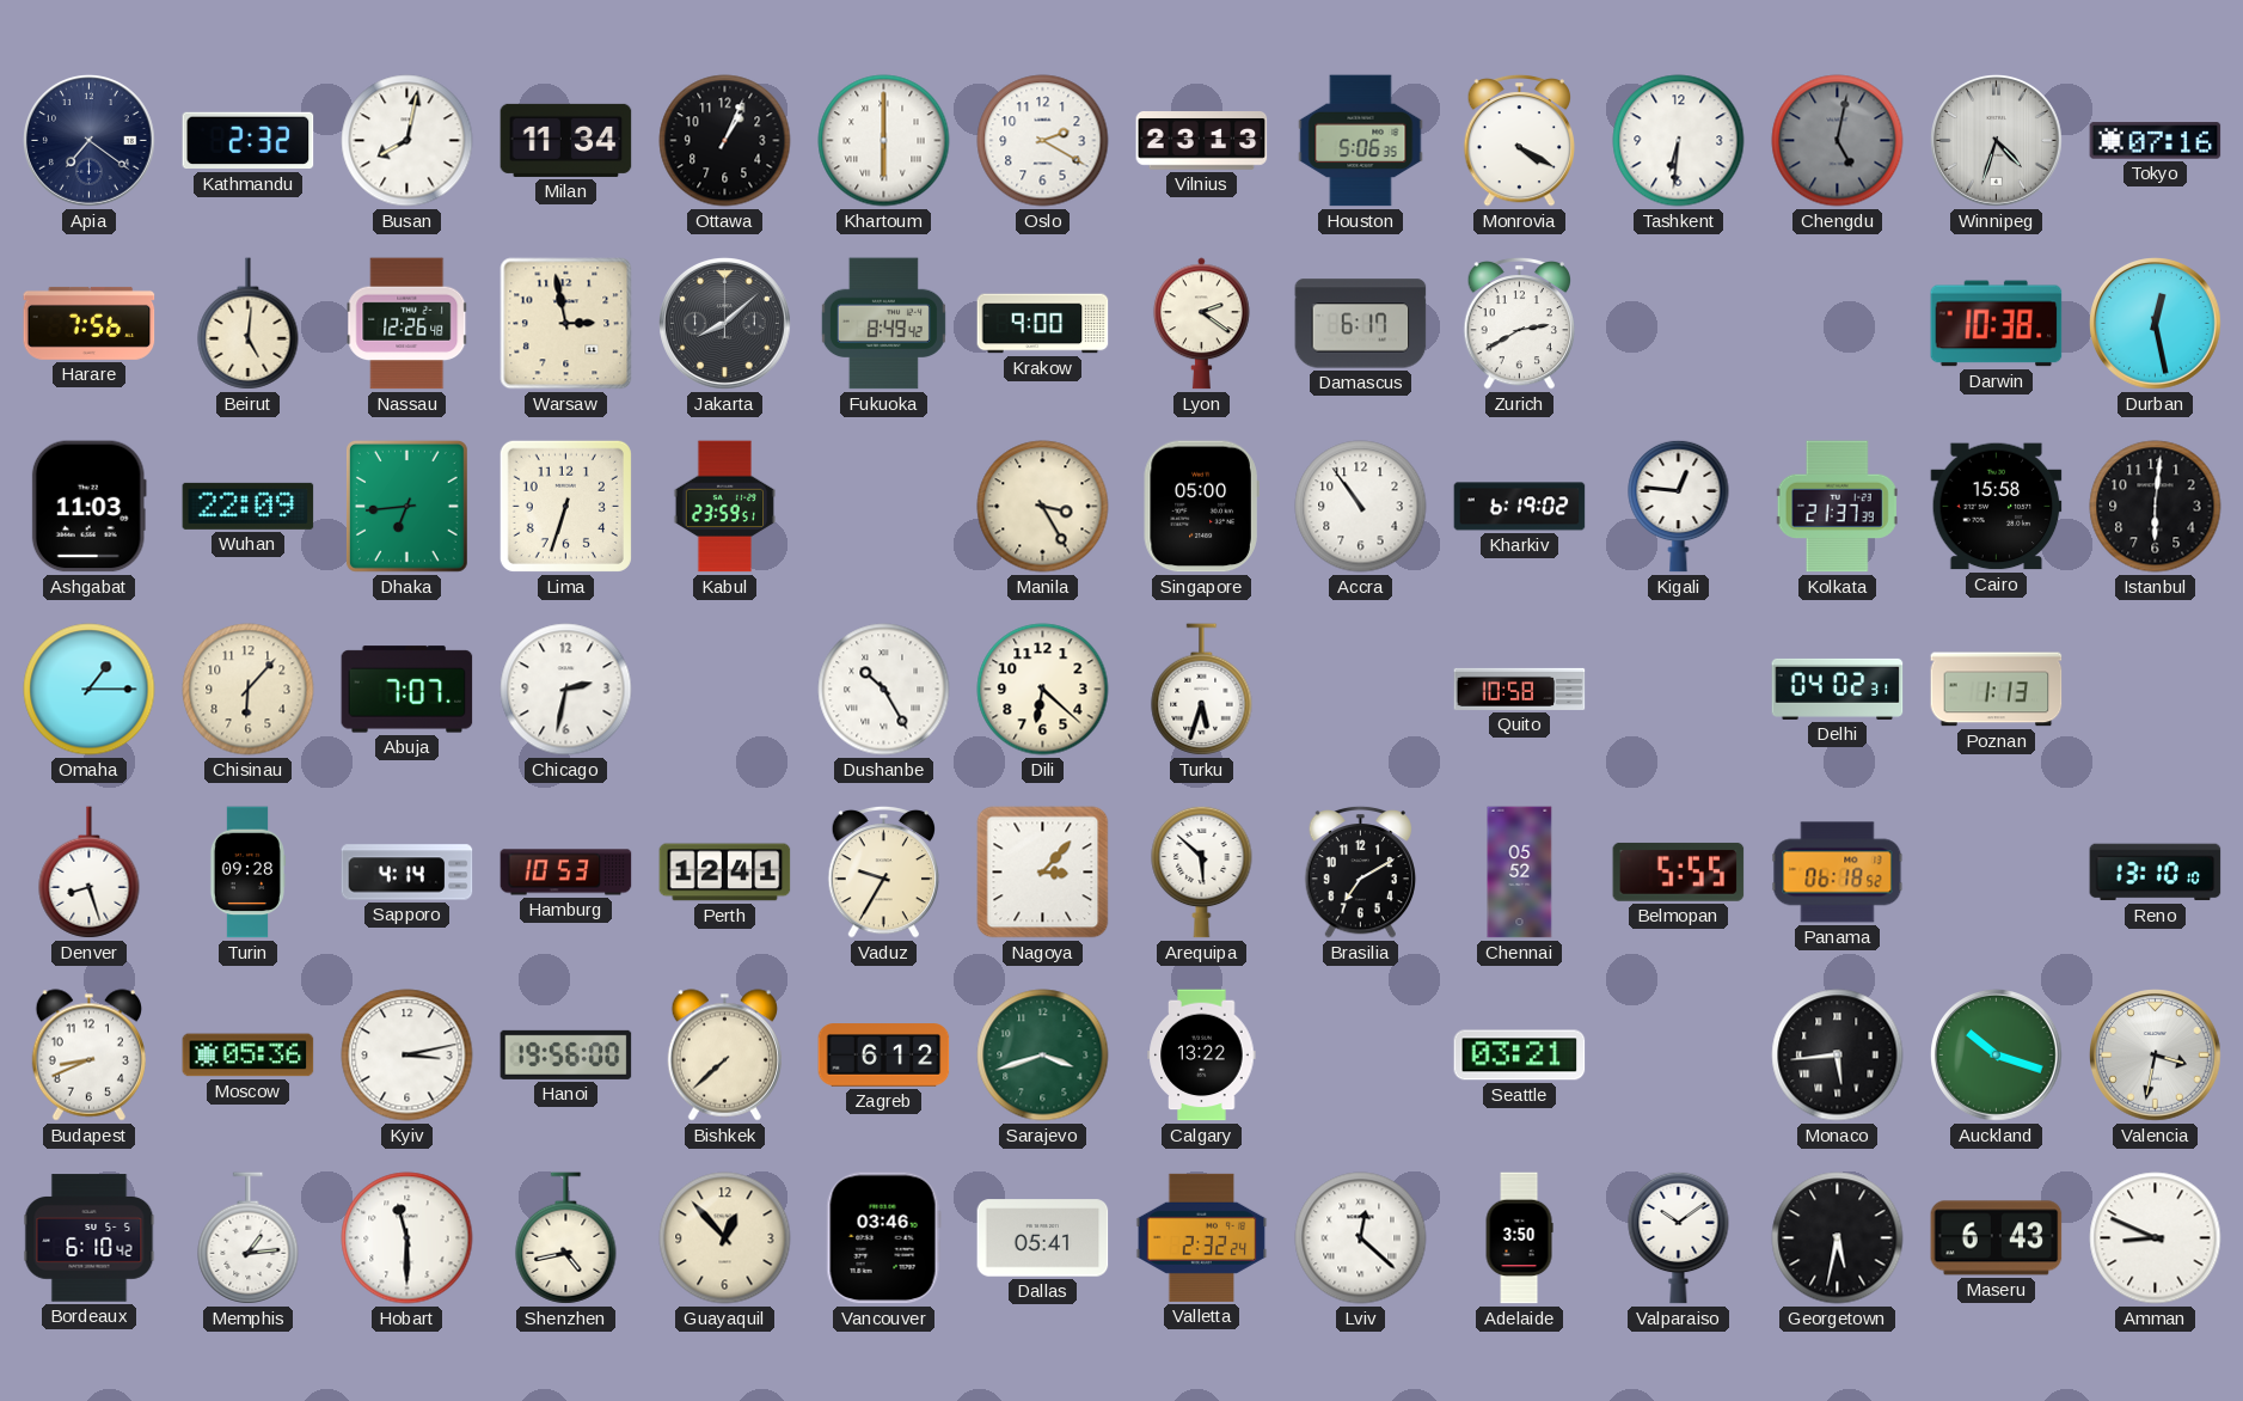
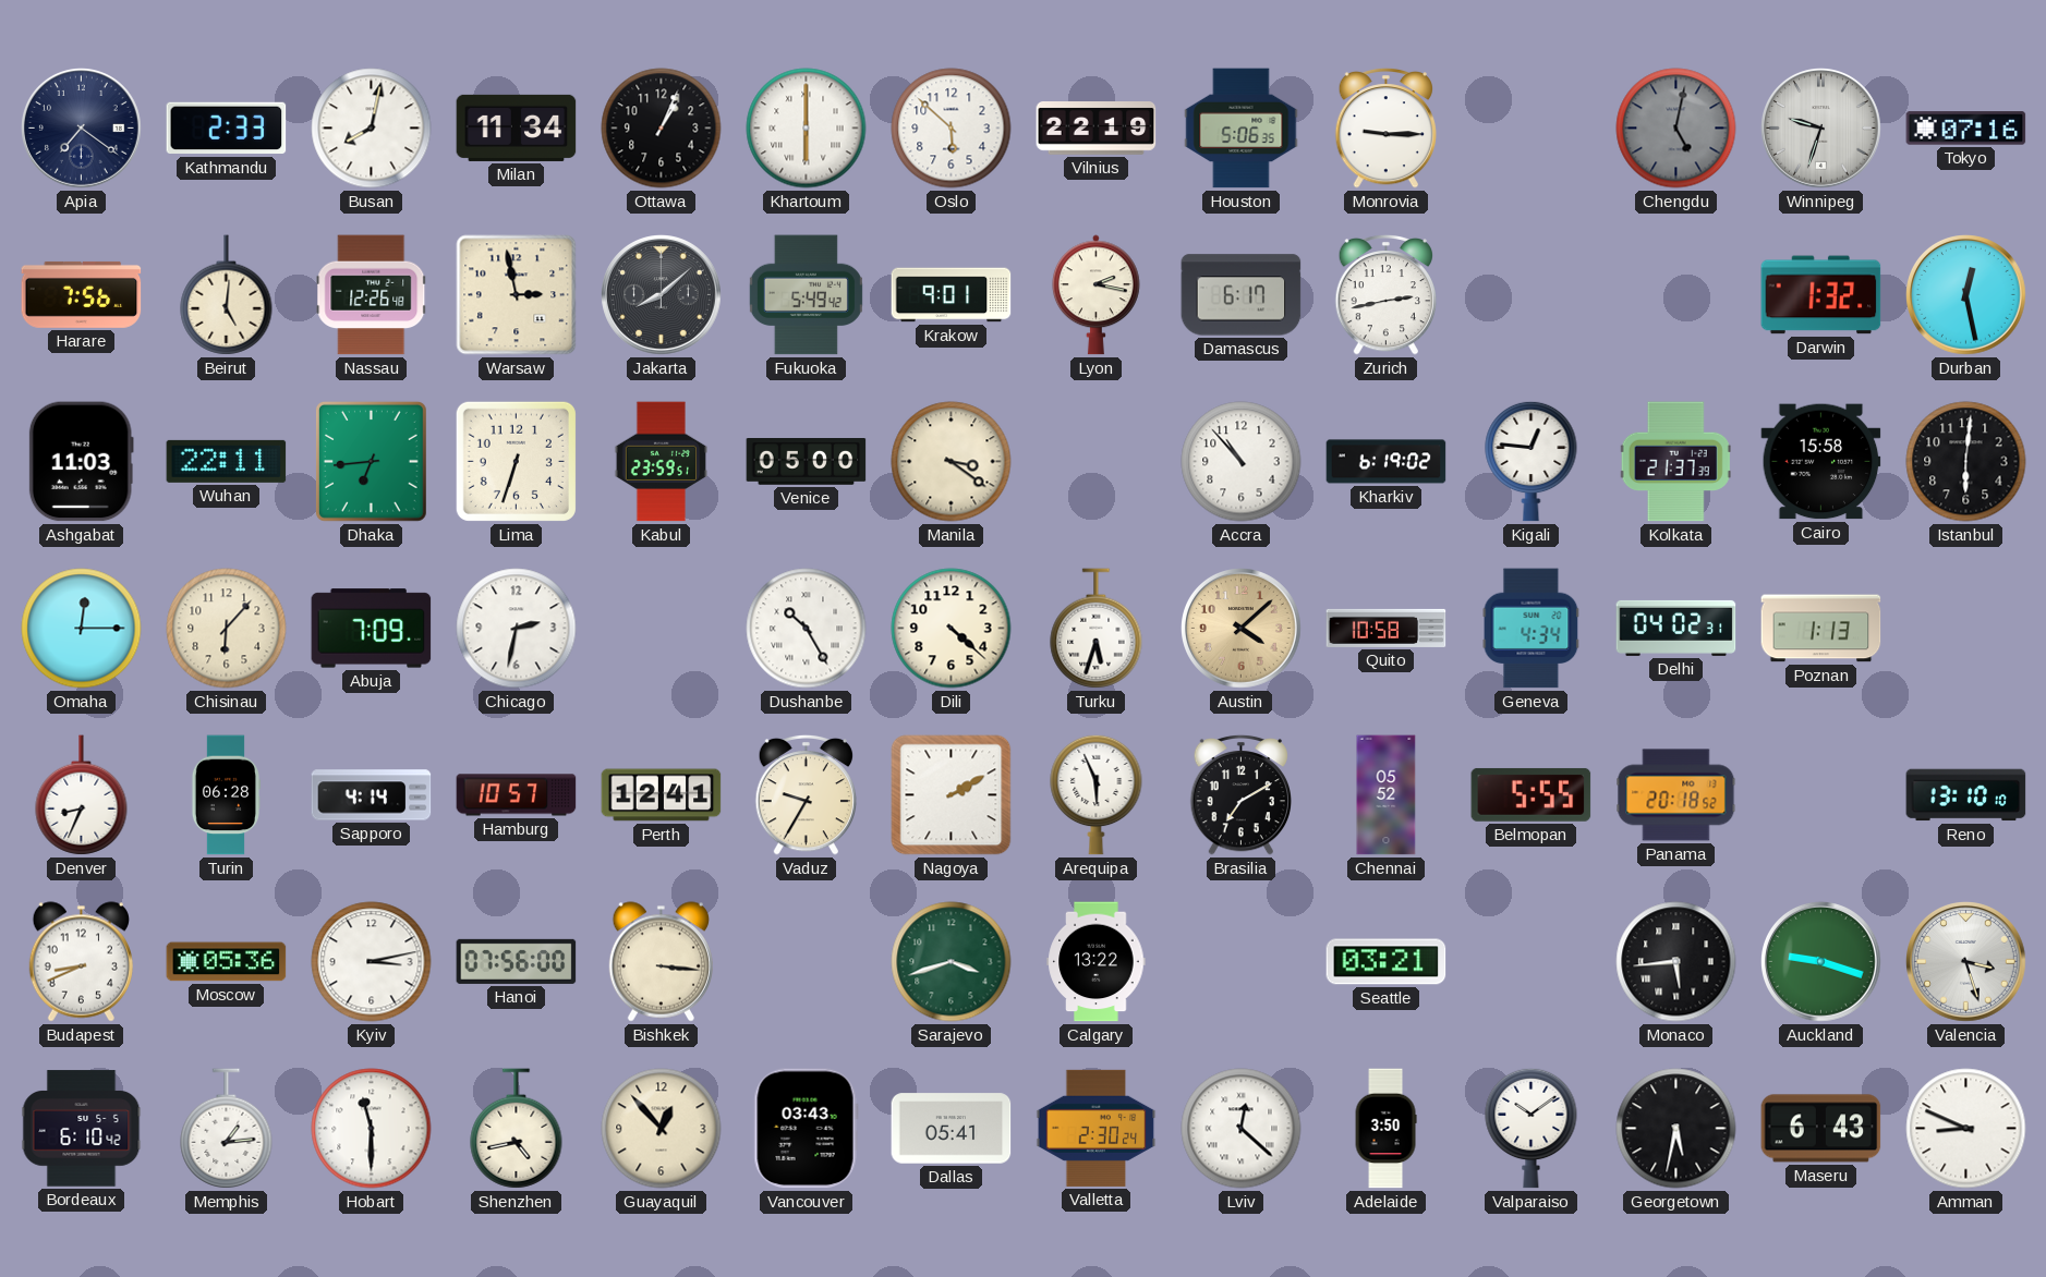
Kathmandu: 2:32 -> 2:33
Oslo: 2:20 -> 5:52
Vilnius: 23:13 -> 22:19
Monrovia: 4:20 -> 9:15
Tashkent: 6:31 -> none
Winnipeg: 4:33 -> 9:33
Fukuoka: 8:49 -> 5:49
Krakow: 9:00 -> 9:01
Lyon: 2:21 -> 2:17
Zurich: 2:40 -> 2:43
Darwin: 10:38 -> 1:32
Wuhan: 22:09 -> 22:11
Venice: none -> 05:00
Manila: 3:25 -> 3:21
Singapore: 05:00 -> none
Accra: 10:54 -> 10:53
Omaha: 1:15 -> 12:15
Abuja: 7:07 -> 7:09
Dili: 6:22 -> 4:22
Austin: none -> 4:08
Geneva: none -> 4:34
Denver: 8:27 -> 8:34
Turin: 09:28 -> 06:28
Hamburg: 10:53 -> 10:57
Nagoya: 3:07 -> 2:10
Arequipa: 5:52 -> 5:56
Panama: 06:18 -> 20:18
Hanoi: 19:56 -> 07:56
Bishkek: 7:38 -> 3:16
Zagreb: 6:12 -> none
Auckland: 10:18 -> 9:18
Valencia: 3:32 -> 3:27
Vancouver: 03:46 -> 03:43
Valletta: 2:32 -> 2:30
